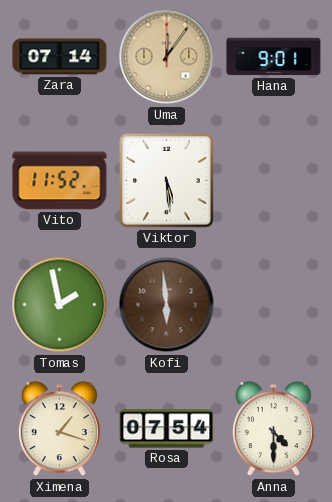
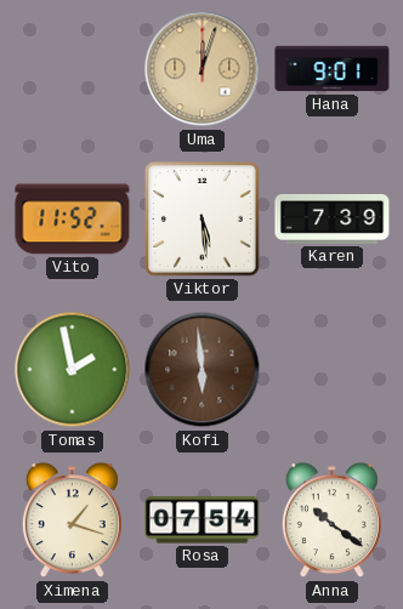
Zara: 07:14 -> none
Uma: 12:06 -> 12:03
Karen: none -> 7:39
Anna: 4:30 -> 10:21
